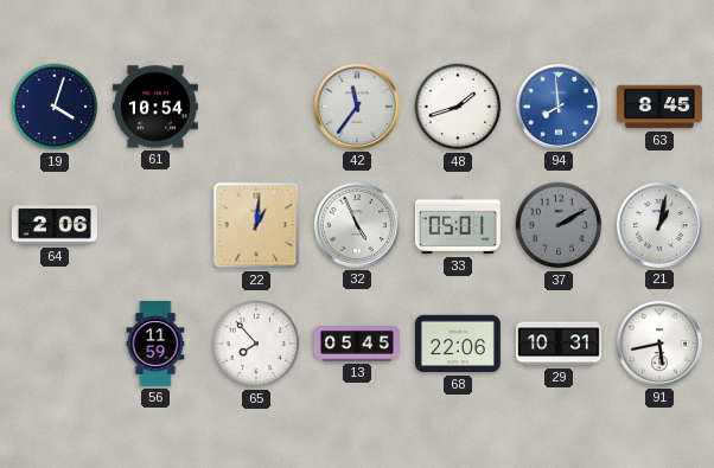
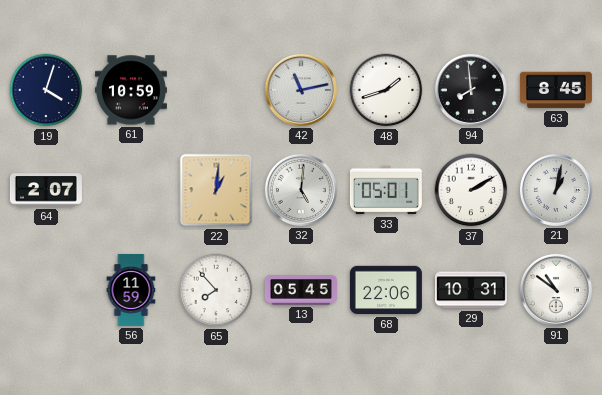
61: 10:54 -> 10:59
42: 11:36 -> 11:13
94 dial: blue -> black
64: 2:06 -> 2:07
32: 4:56 -> 5:01
37 dial: grey -> white
91: 5:43 -> 10:51
